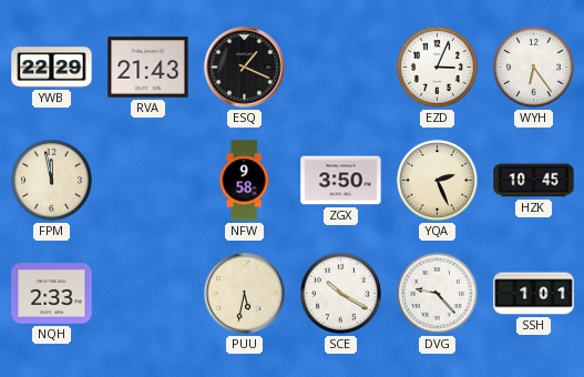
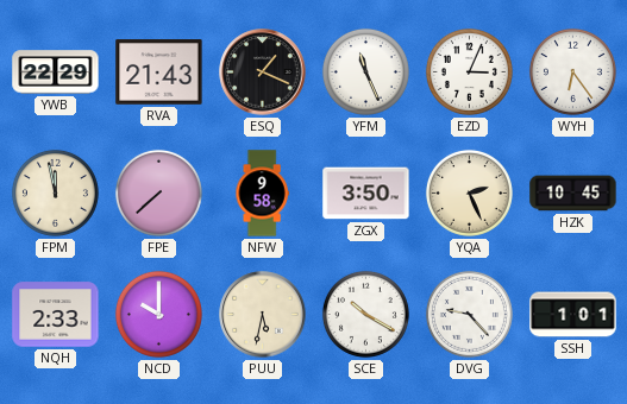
YFM: none -> 11:26
FPE: none -> 7:38
NCD: none -> 10:00
